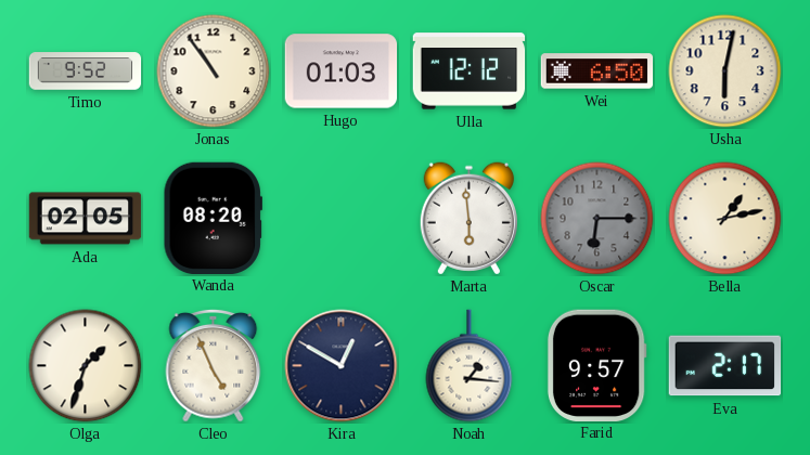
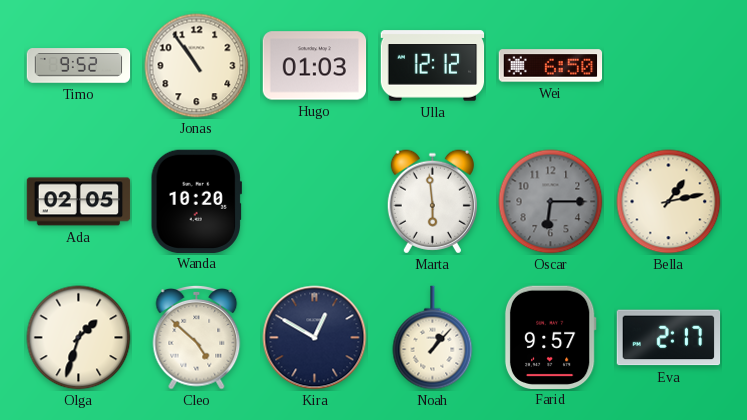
Usha: 6:02 -> none
Wanda: 08:20 -> 10:20
Cleo: 4:56 -> 4:52
Noah: 1:16 -> 1:07
